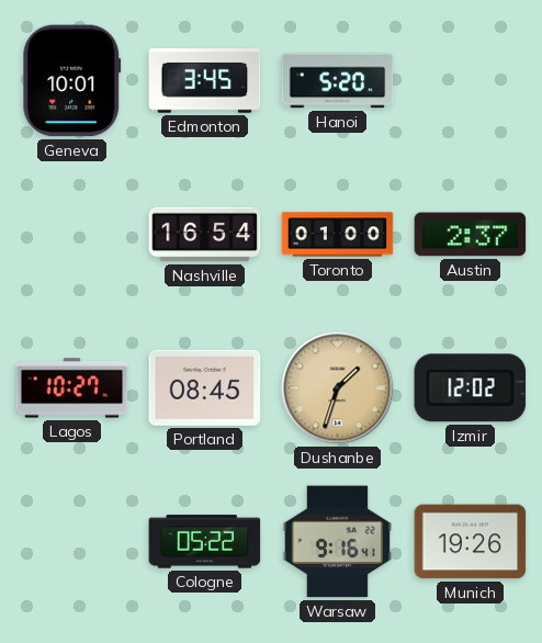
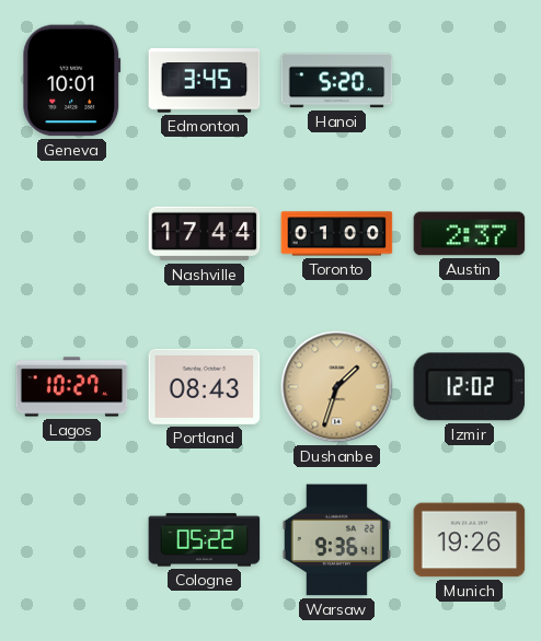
Nashville: 16:54 -> 17:44
Portland: 08:45 -> 08:43
Warsaw: 9:16 -> 9:36
